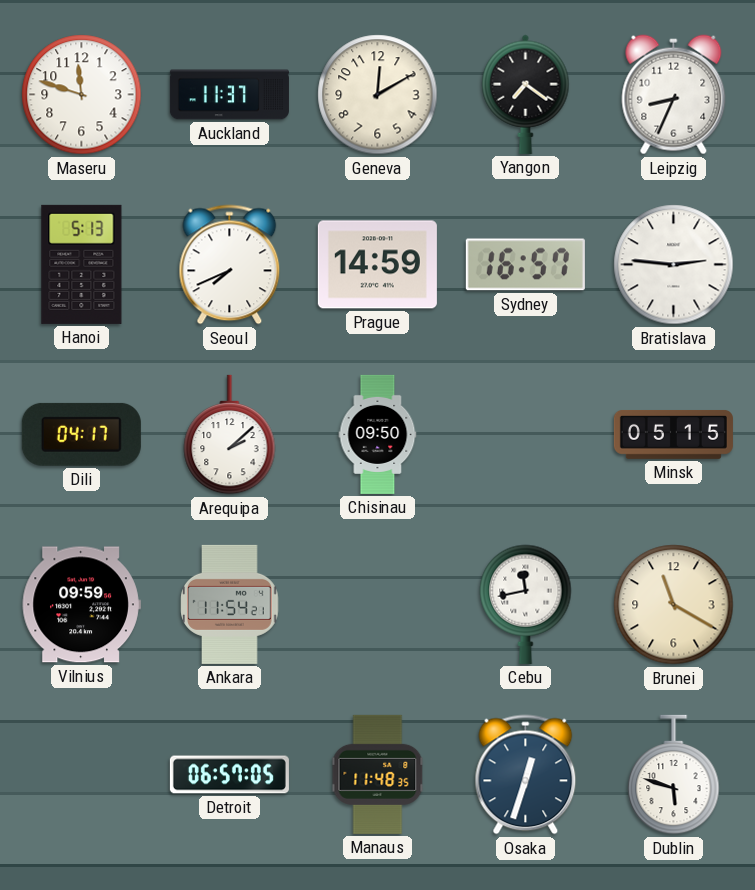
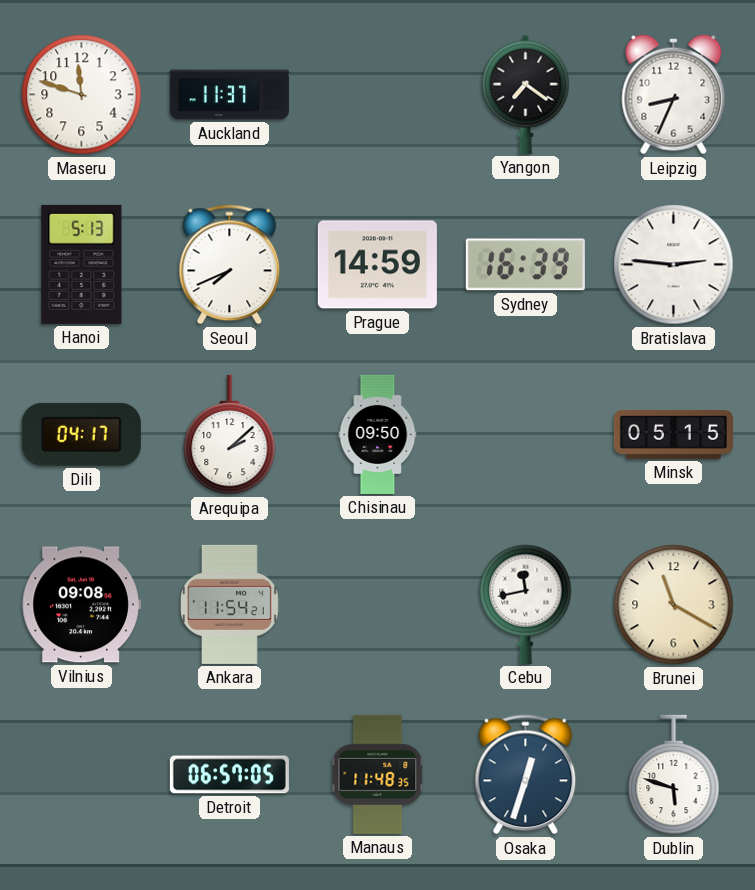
Geneva: 12:10 -> none
Sydney: 16:57 -> 16:39
Vilnius: 09:59 -> 09:08
